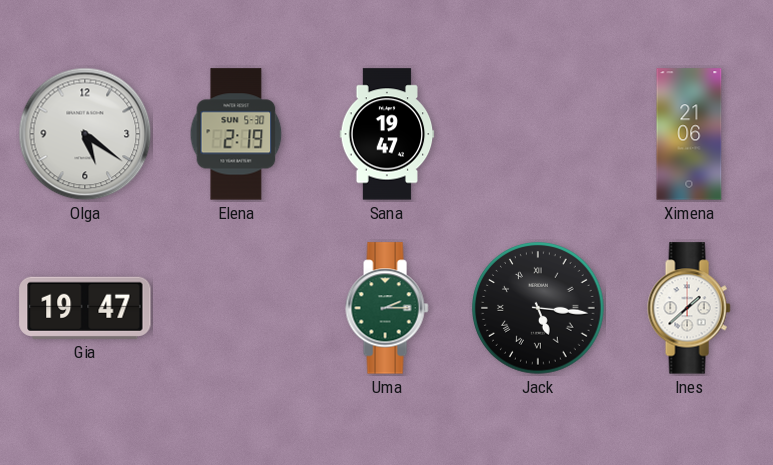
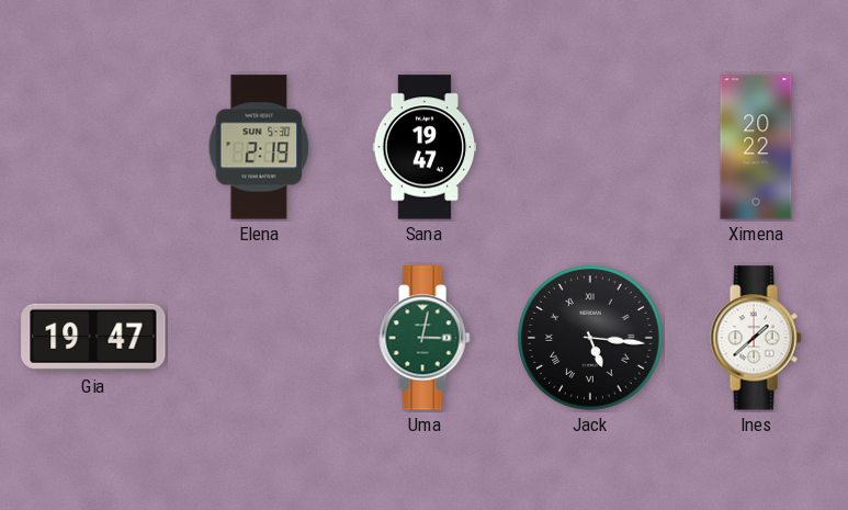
Olga: 5:21 -> none
Ximena: 21:06 -> 20:22
Uma: 2:15 -> 3:02
